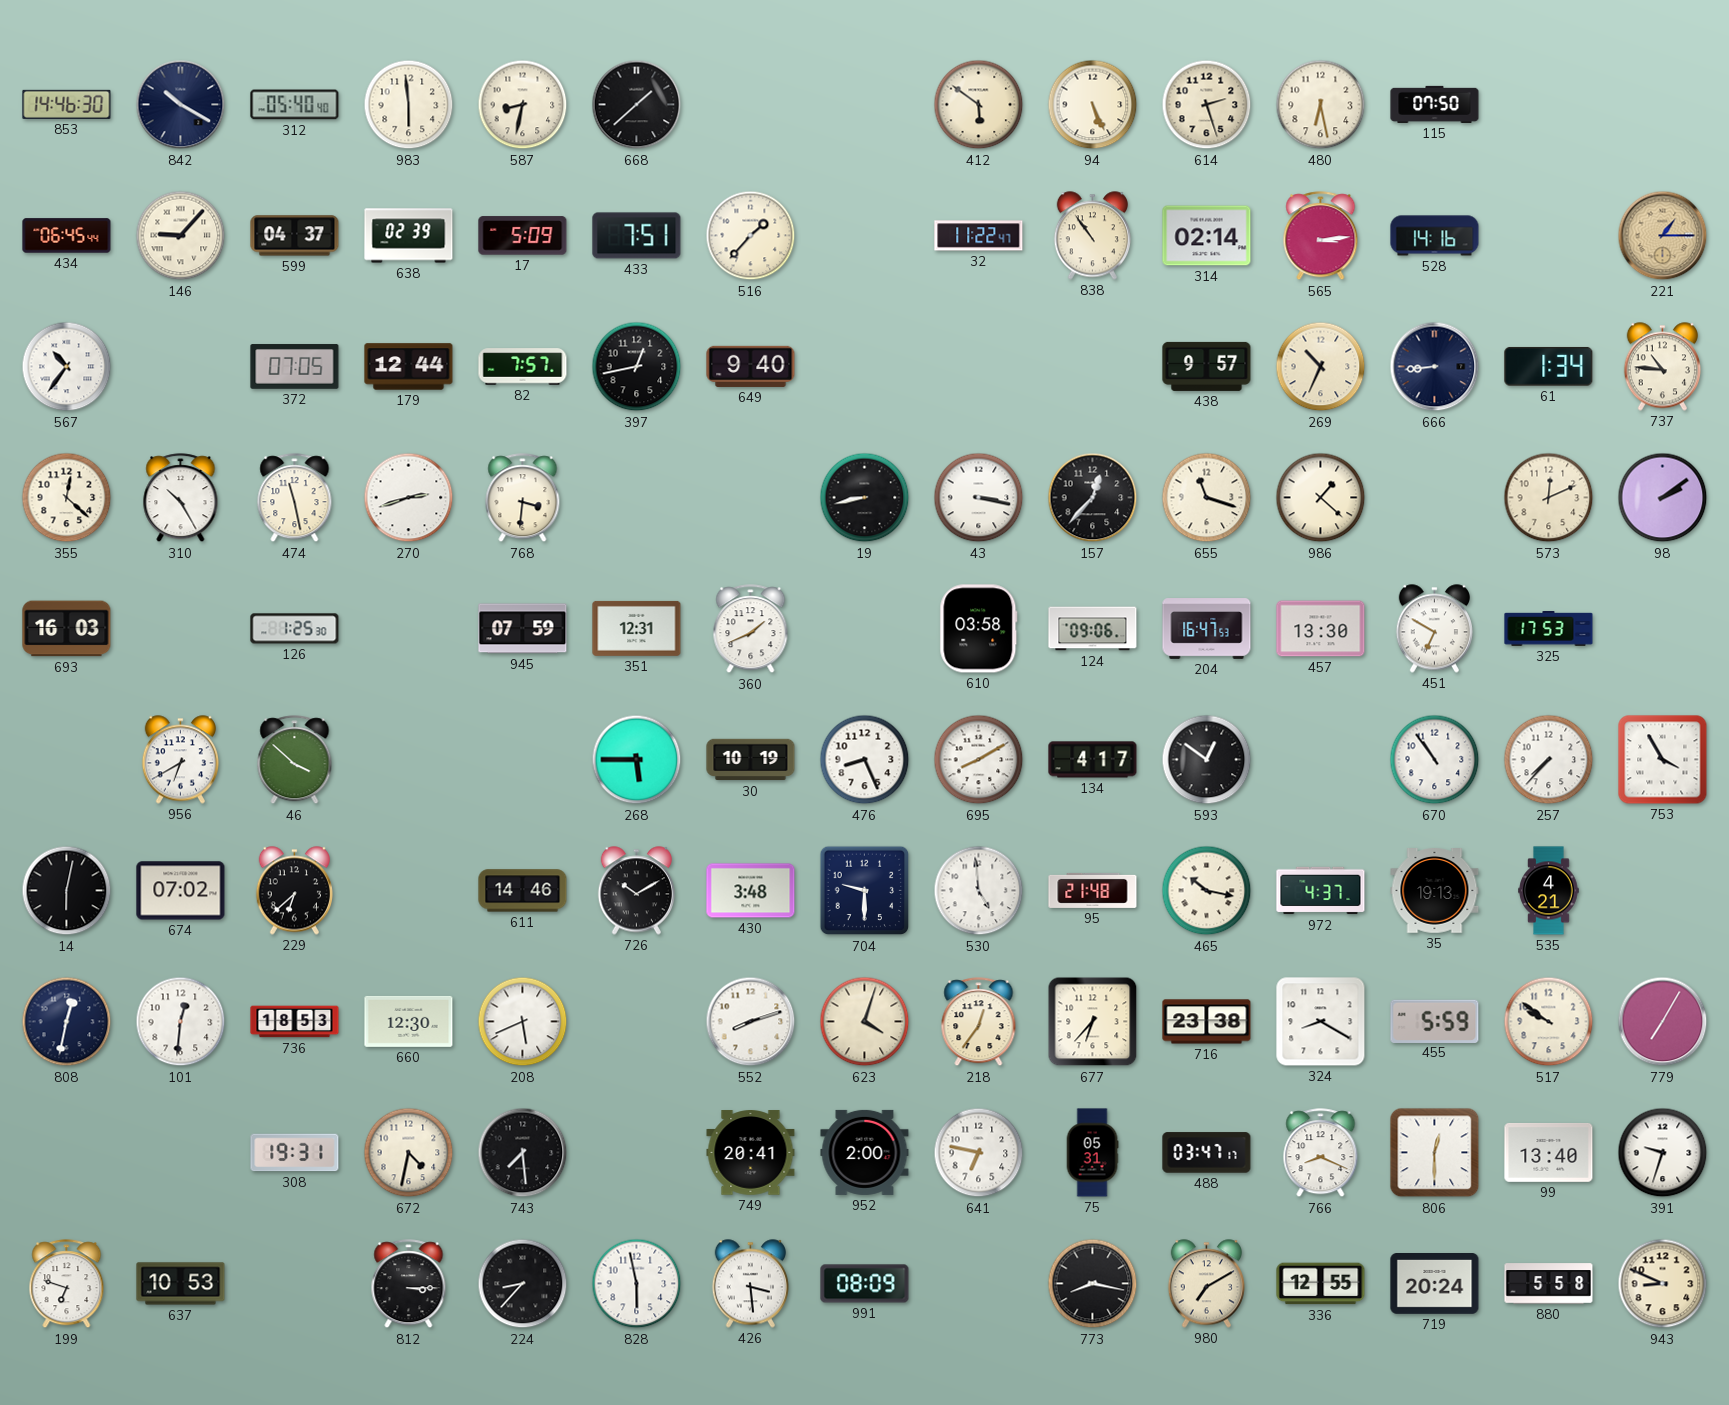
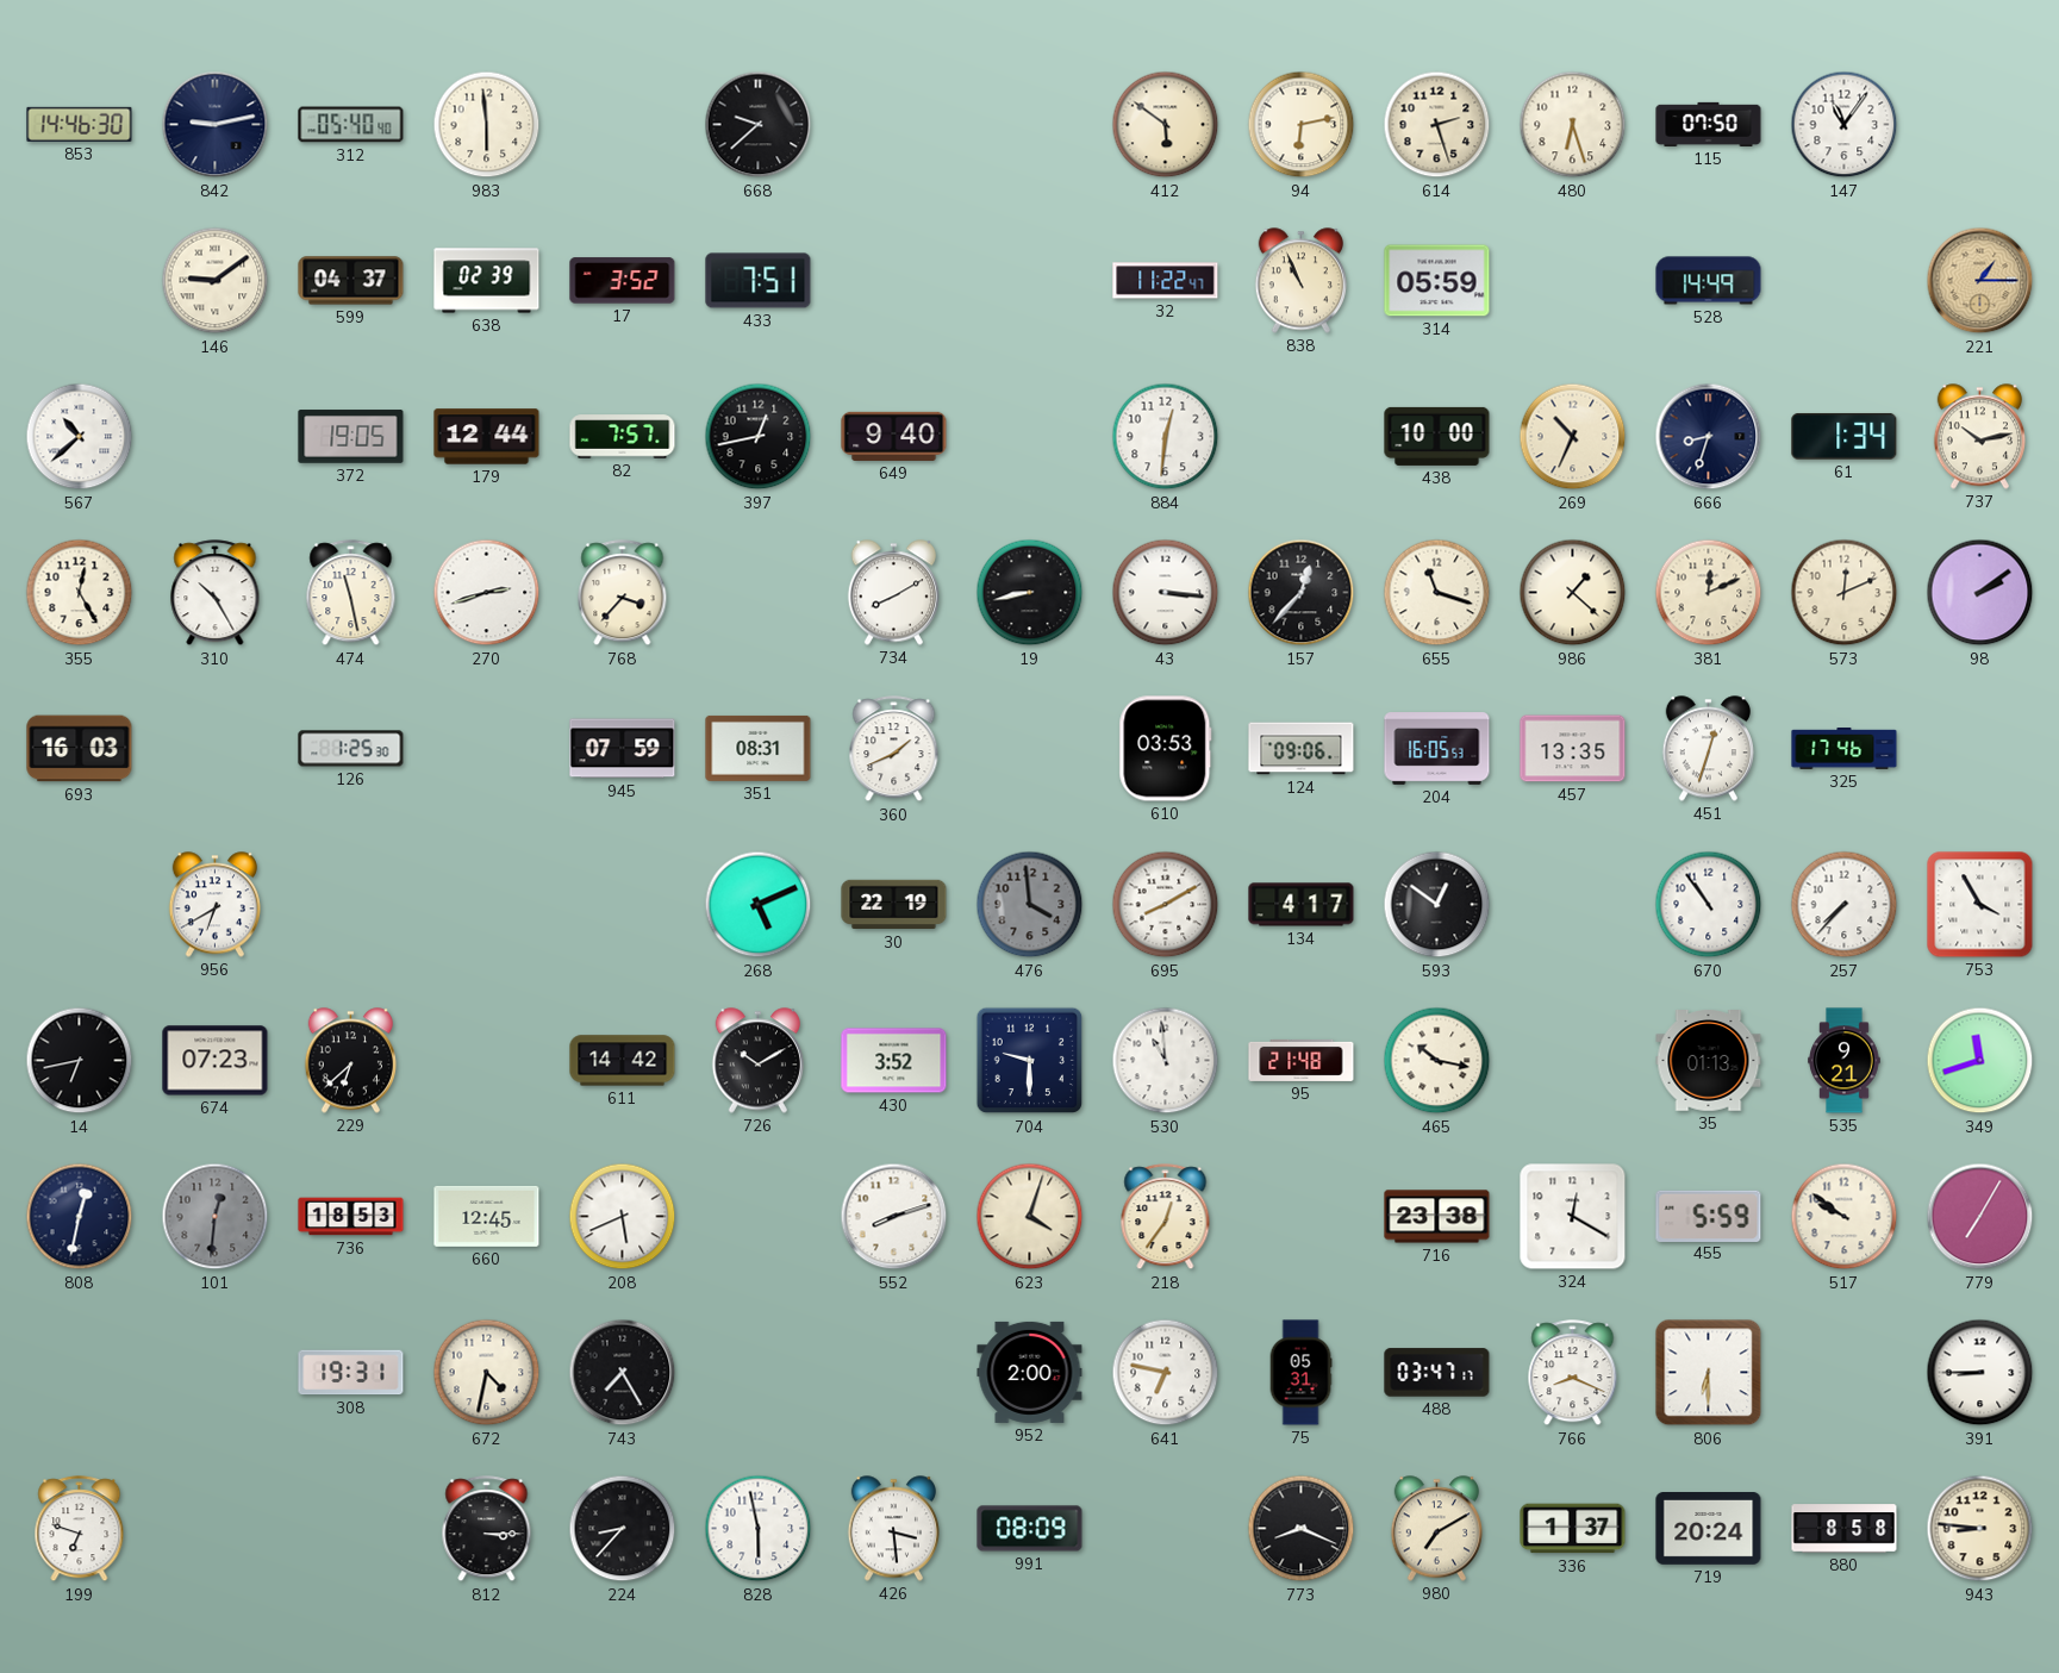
842: 10:20 -> 9:13
587: 8:32 -> none
668: 1:38 -> 9:38
94: 5:26 -> 6:13
480: 6:28 -> 6:27
147: none -> 11:06
434: 06:45 -> none
146: 9:07 -> 9:09
17: 5:09 -> 3:52
516: 1:37 -> none
838: 10:54 -> 10:56
314: 02:14 -> 05:59
565: 3:14 -> none
528: 14:16 -> 14:49
567: 10:36 -> 10:38
372: 07:05 -> 19:05
884: none -> 12:31
438: 9:57 -> 10:00
666: 8:44 -> 8:33
737: 10:46 -> 10:13
355: 12:22 -> 12:25
768: 3:31 -> 3:37
734: none -> 8:10
43: 3:17 -> 3:16
381: none -> 12:11
351: 12:31 -> 08:31
610: 03:58 -> 03:53
204: 16:47 -> 16:05
457: 13:30 -> 13:35
451: 6:50 -> 12:33
325: 17:53 -> 17:46
46: 3:52 -> none
268: 5:45 -> 5:11
30: 10:19 -> 22:19
476: 8:26 -> 3:59
476 dial: white -> grey
14: 6:02 -> 6:43
674: 07:02 -> 07:23
611: 14:46 -> 14:42
430: 3:48 -> 3:52
530: 4:59 -> 10:59
972: 4:37 -> none
35: 19:13 -> 01:13
535: 4:21 -> 9:21
349: none -> 11:42
101 dial: white -> grey
660: 12:30 -> 12:45
677: 6:37 -> none
324: 8:20 -> 12:20
743: 7:29 -> 7:25
749: 20:41 -> none
806: 12:30 -> 6:30
99: 13:40 -> none
391: 9:33 -> 8:45
637: 10:53 -> none
773: 8:17 -> 8:19
336: 12:55 -> 1:37
880: 5:58 -> 8:58
943: 8:49 -> 8:46
